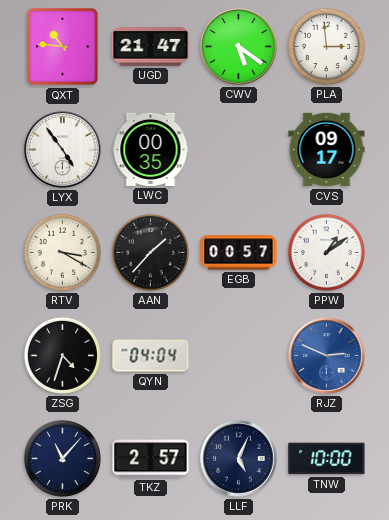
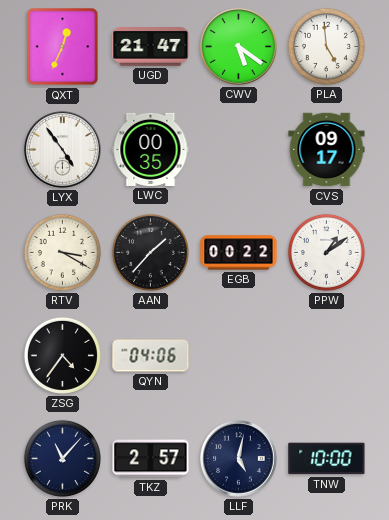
QXT: 10:46 -> 12:34
PLA: 2:59 -> 4:59
EGB: 00:57 -> 00:22
ZSG: 4:33 -> 4:36
QYN: 04:04 -> 04:06
RJZ: 2:49 -> none
LLF: 5:04 -> 5:02
